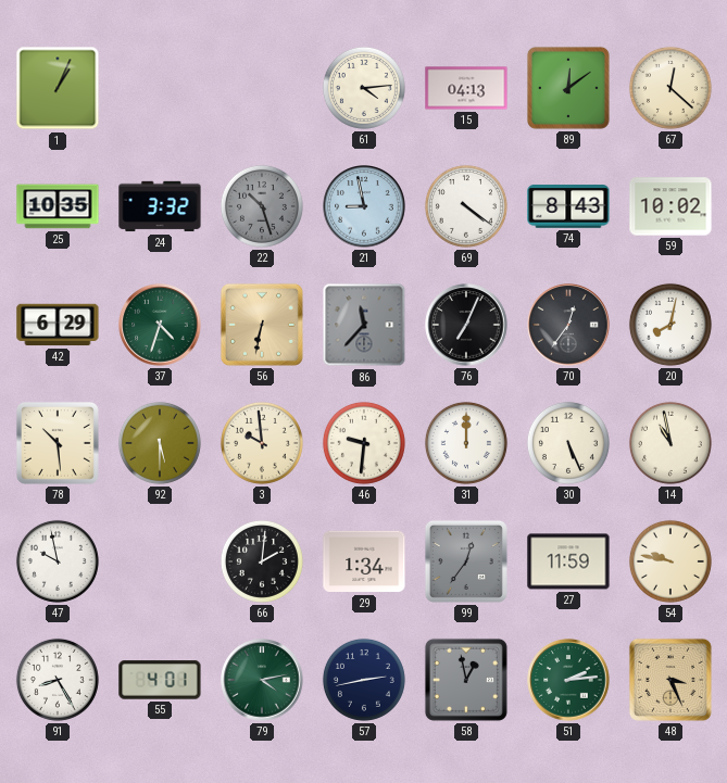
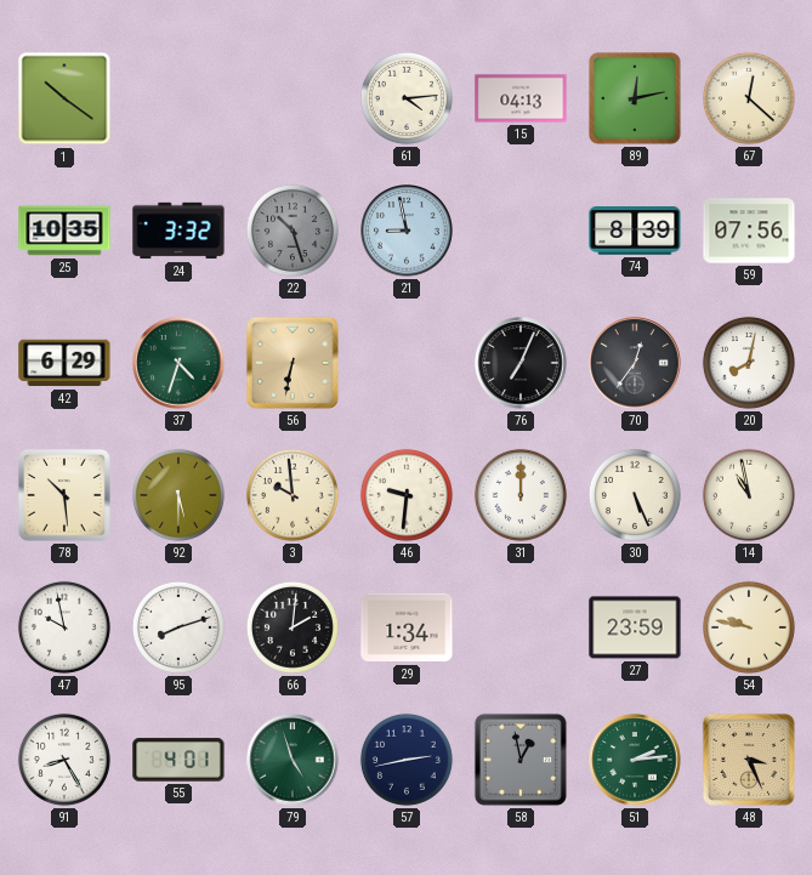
1: 1:04 -> 10:21
89: 12:09 -> 12:13
69: 4:21 -> none
74: 8:43 -> 8:39
59: 10:02 -> 07:56
86: 11:37 -> none
95: none -> 8:12
99: 12:36 -> none
27: 11:59 -> 23:59
79: 4:13 -> 4:57
